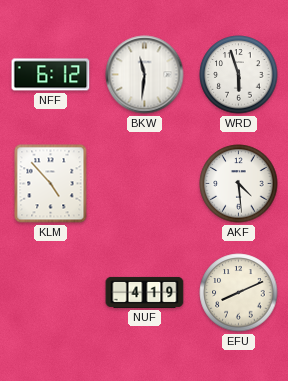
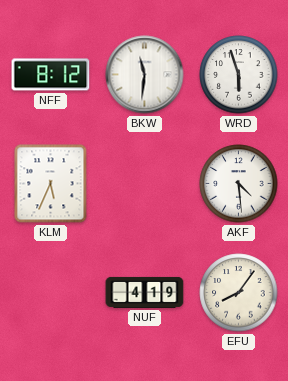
NFF: 6:12 -> 8:12
KLM: 4:53 -> 5:34
EFU: 8:11 -> 8:06
